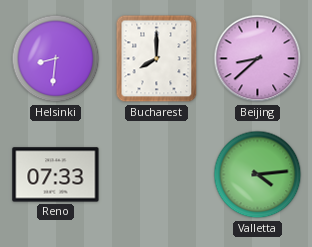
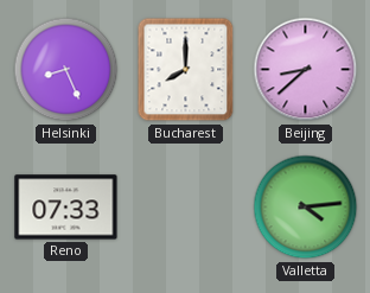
Helsinki: 8:31 -> 8:26
